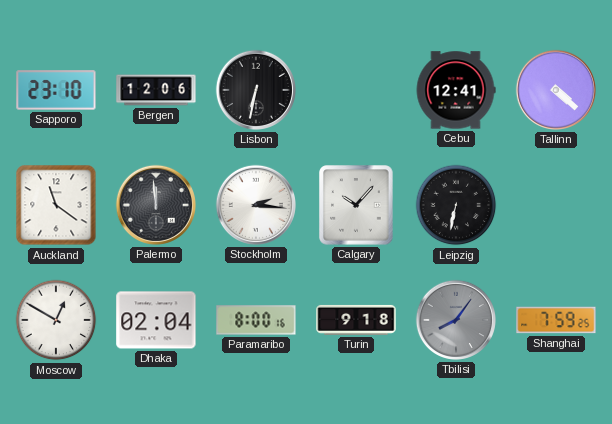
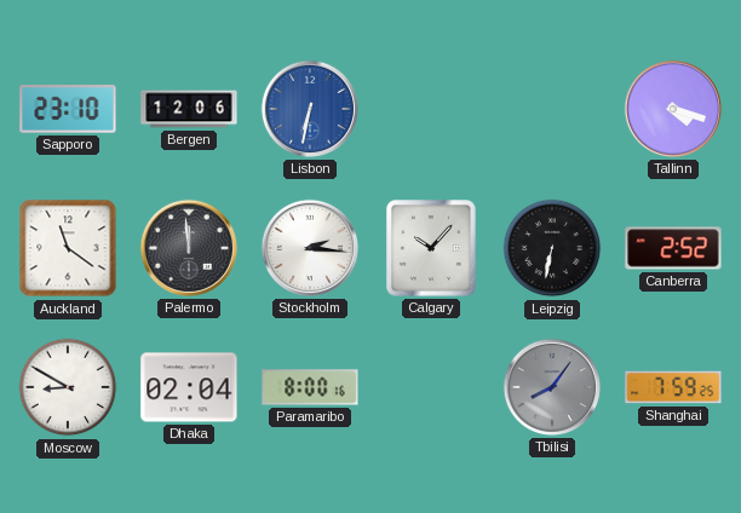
Lisbon dial: black -> blue
Cebu: 12:41 -> none
Tallinn: 4:22 -> 4:18
Canberra: none -> 2:52
Moscow: 12:50 -> 8:50
Turin: 9:18 -> none
